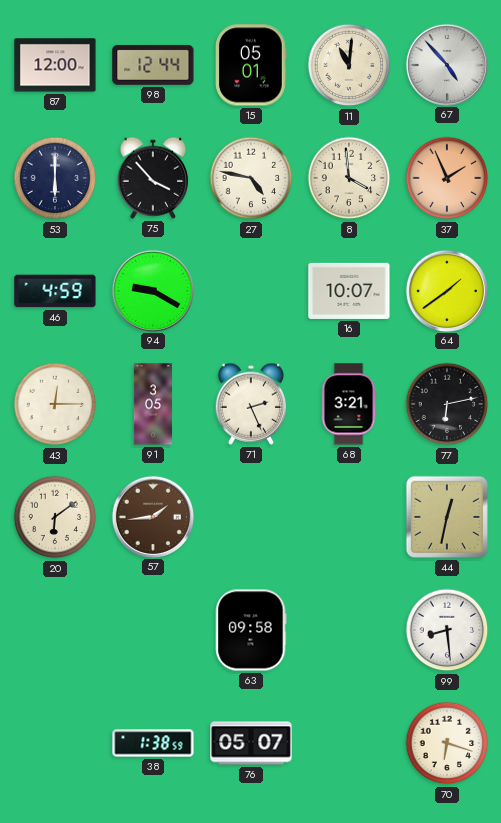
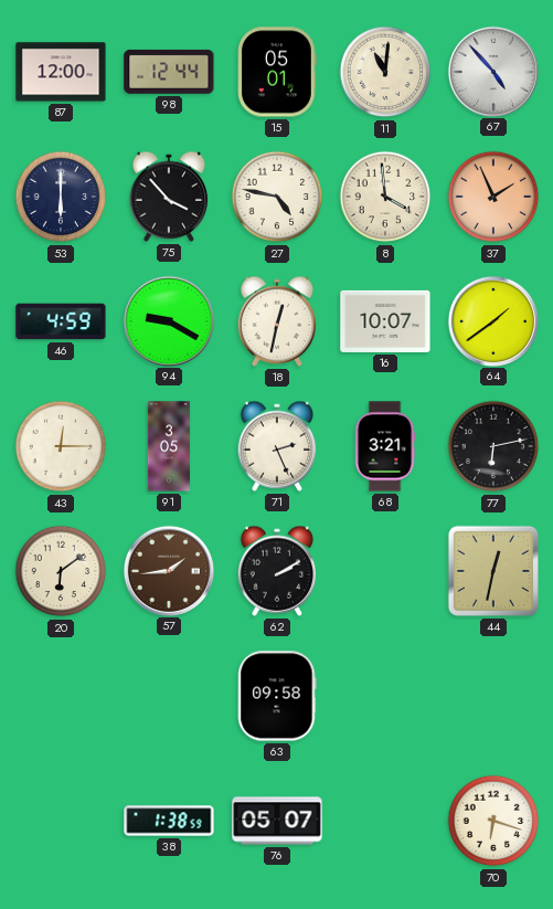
18: none -> 12:32
62: none -> 2:10
99: 8:29 -> none
